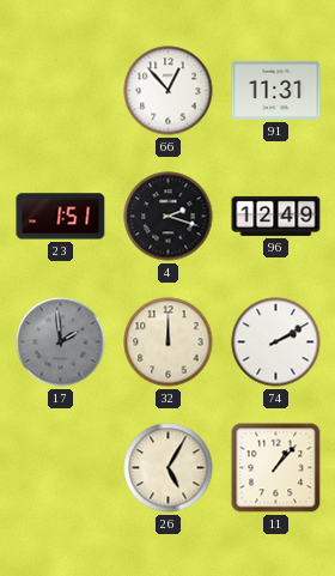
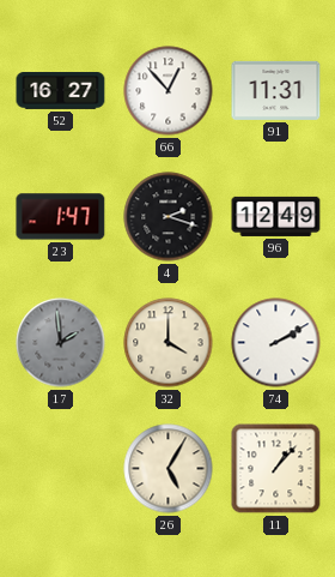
52: none -> 16:27
23: 1:51 -> 1:47
32: 12:00 -> 4:00
